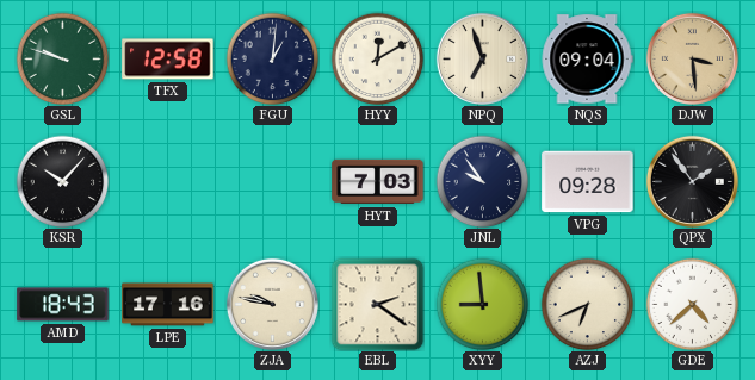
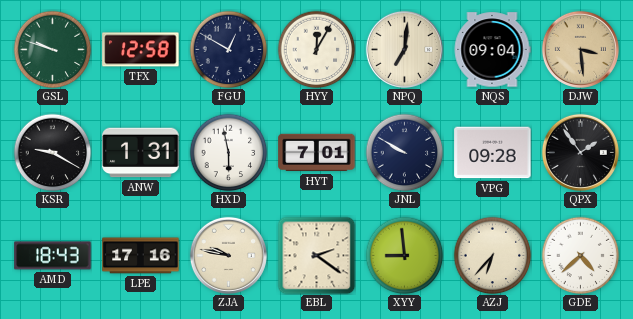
FGU: 1:01 -> 12:50
HYY: 12:10 -> 12:05
NPQ: 6:57 -> 7:01
KSR: 10:07 -> 9:20
ANW: none -> 1:31
HXD: none -> 5:58
HYT: 7:03 -> 7:01
JNL: 9:54 -> 9:50
AZJ: 6:41 -> 6:37
